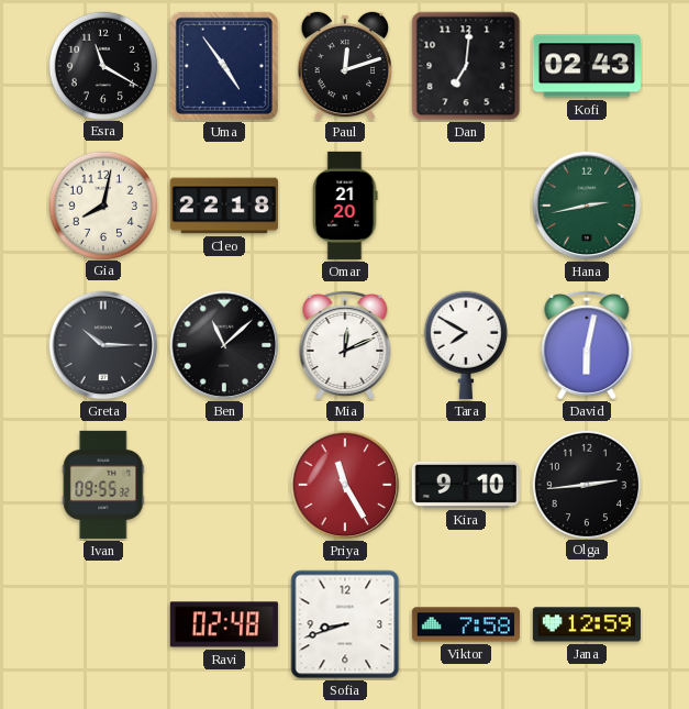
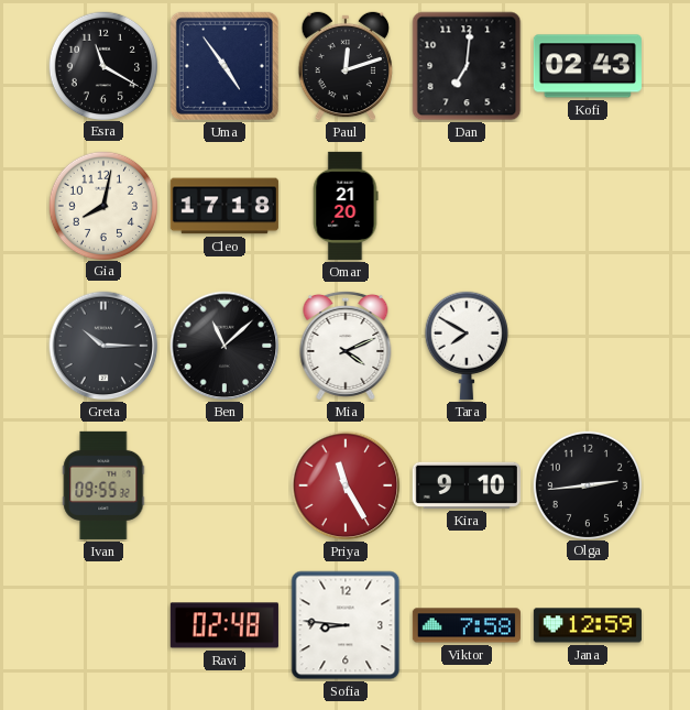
Cleo: 22:18 -> 17:18
Hana: 2:43 -> none
Mia: 12:11 -> 4:11
David: 6:02 -> none
Sofia: 8:42 -> 8:46
